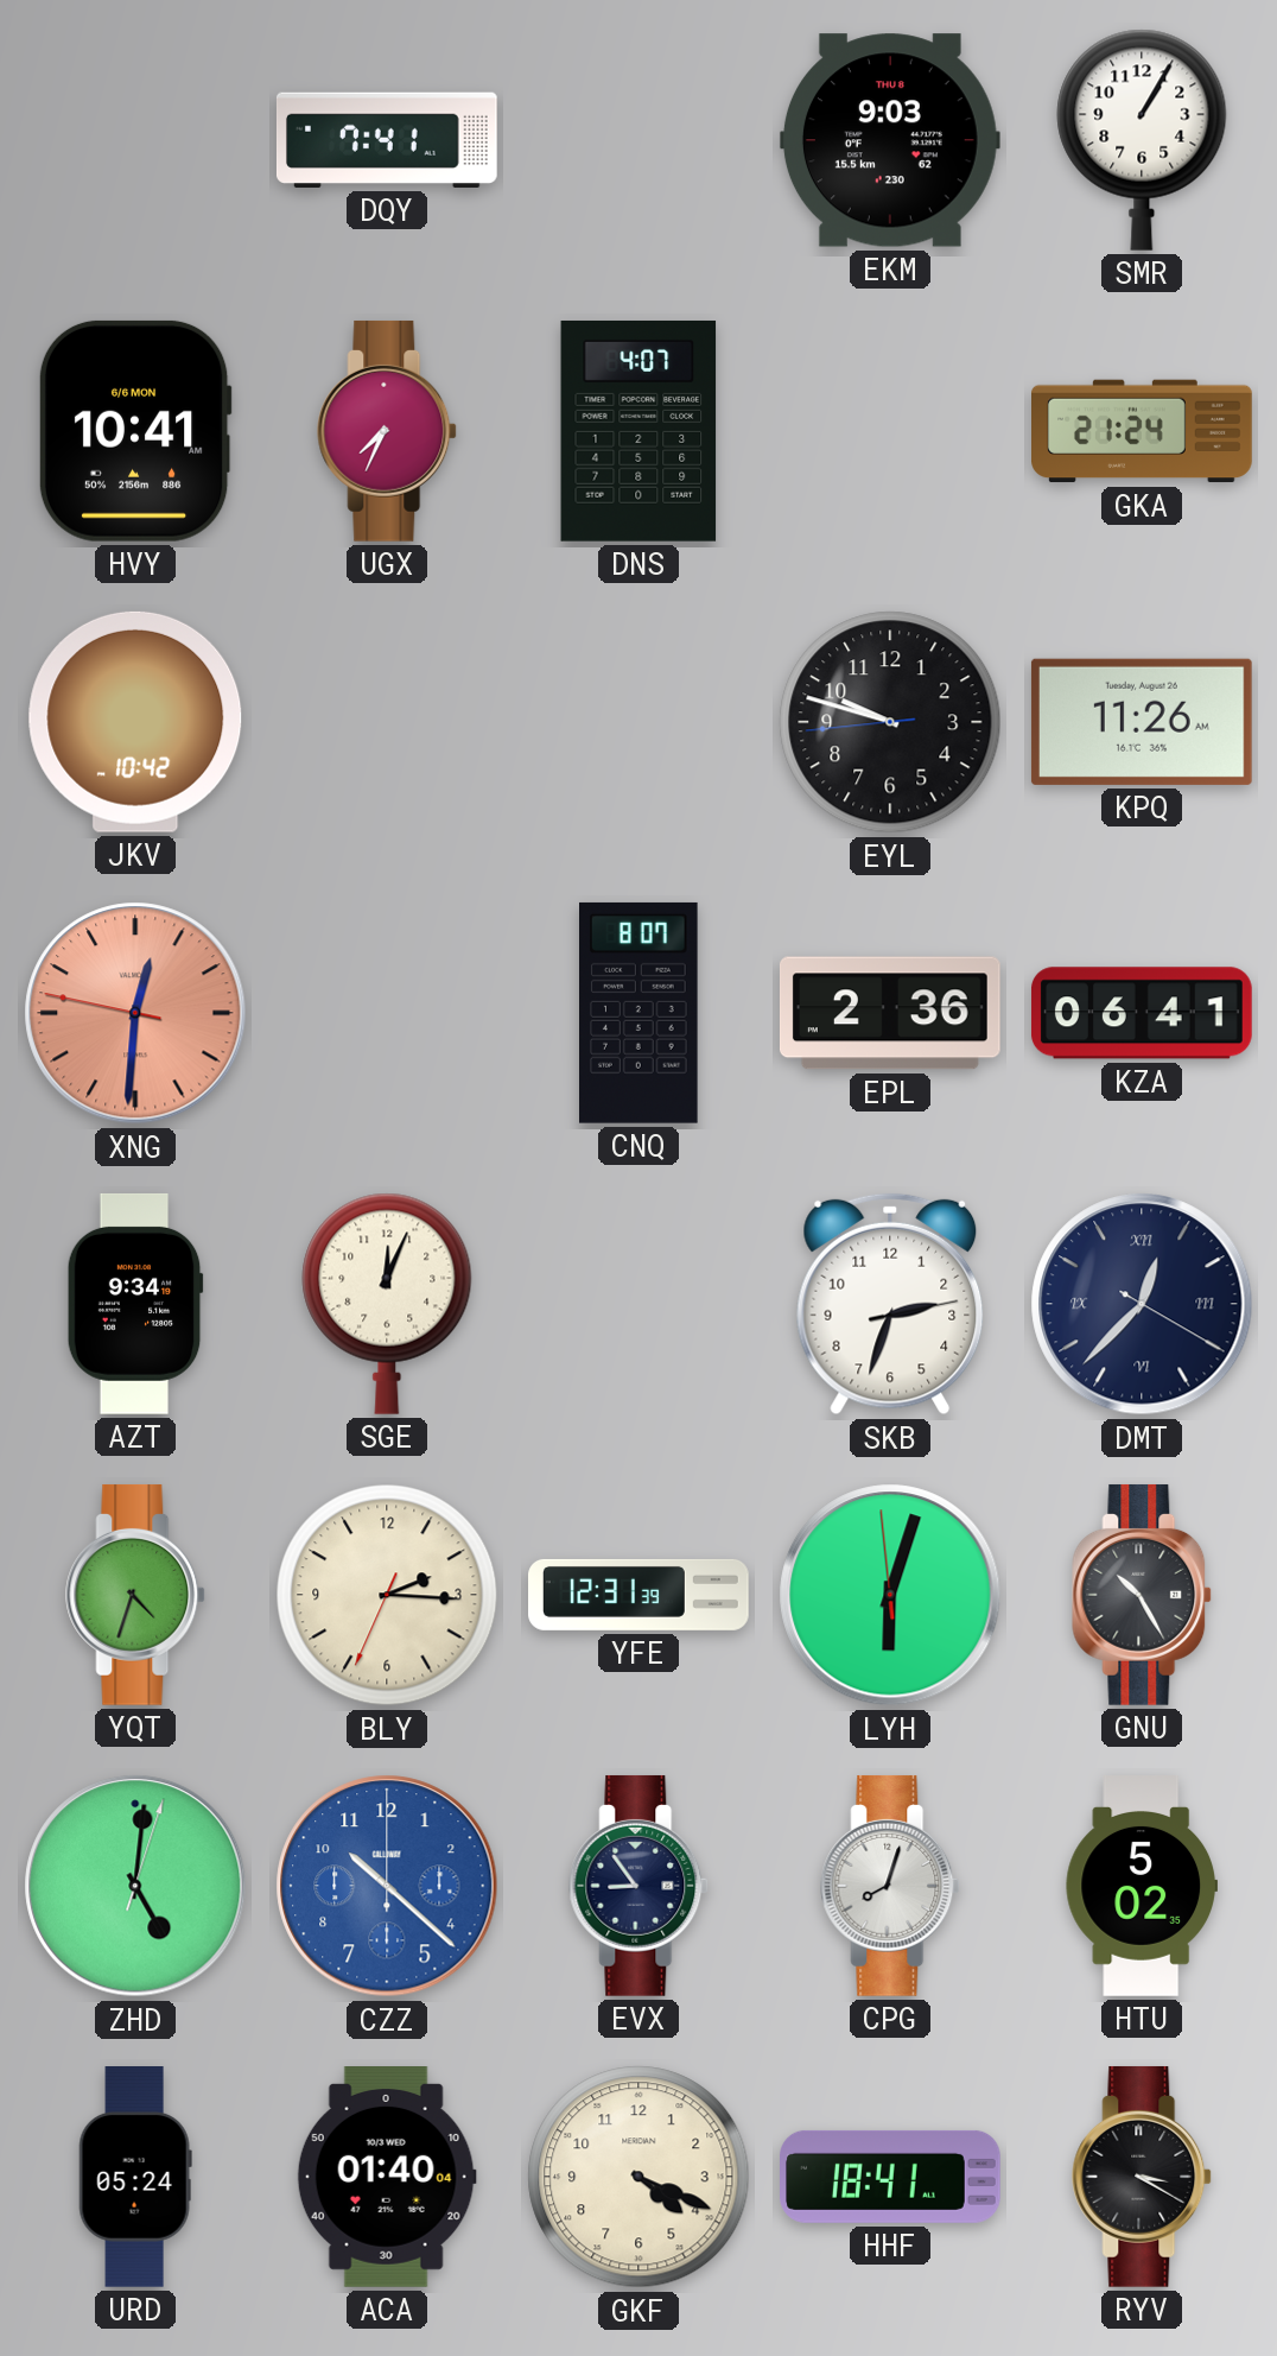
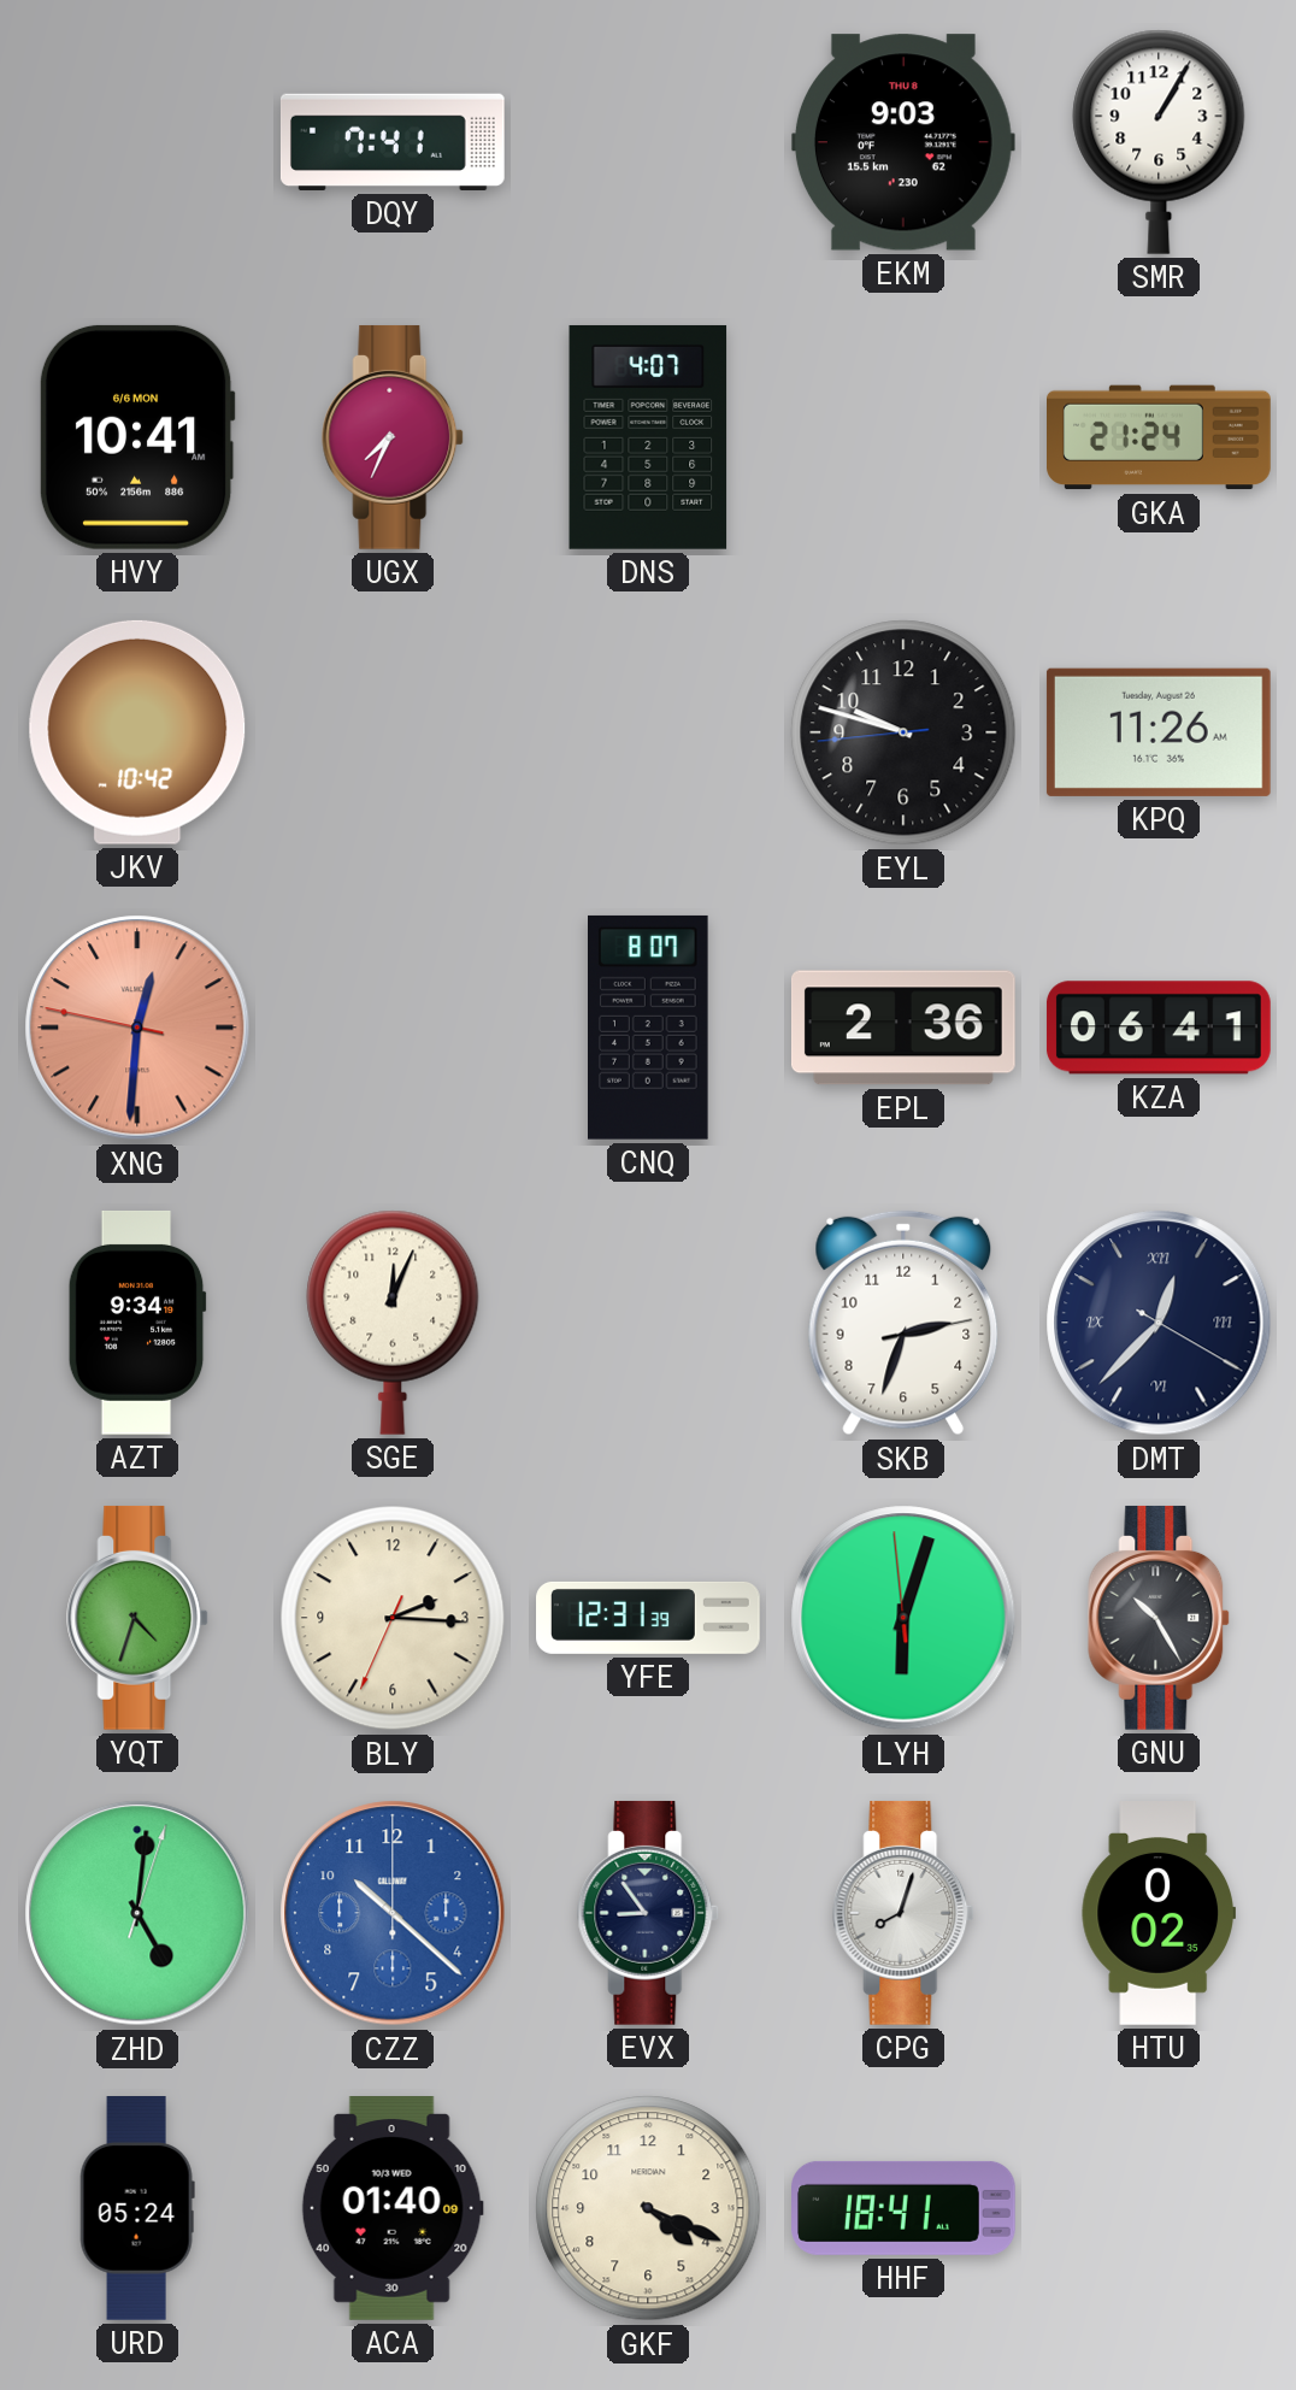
HTU: 5:02 -> 0:02
ACA: 01:40:04 -> 01:40:09
RYV: 3:20 -> none
